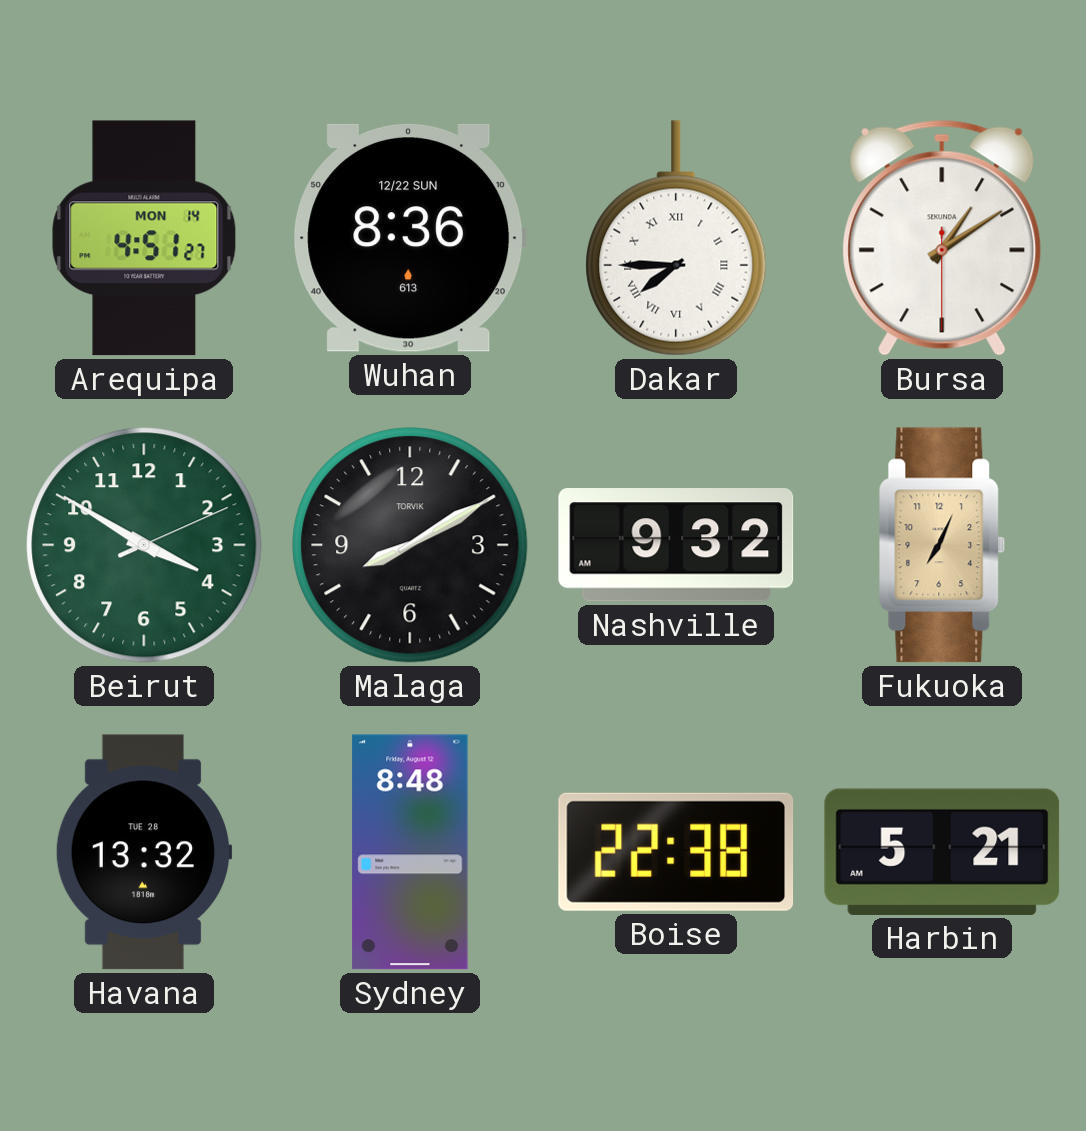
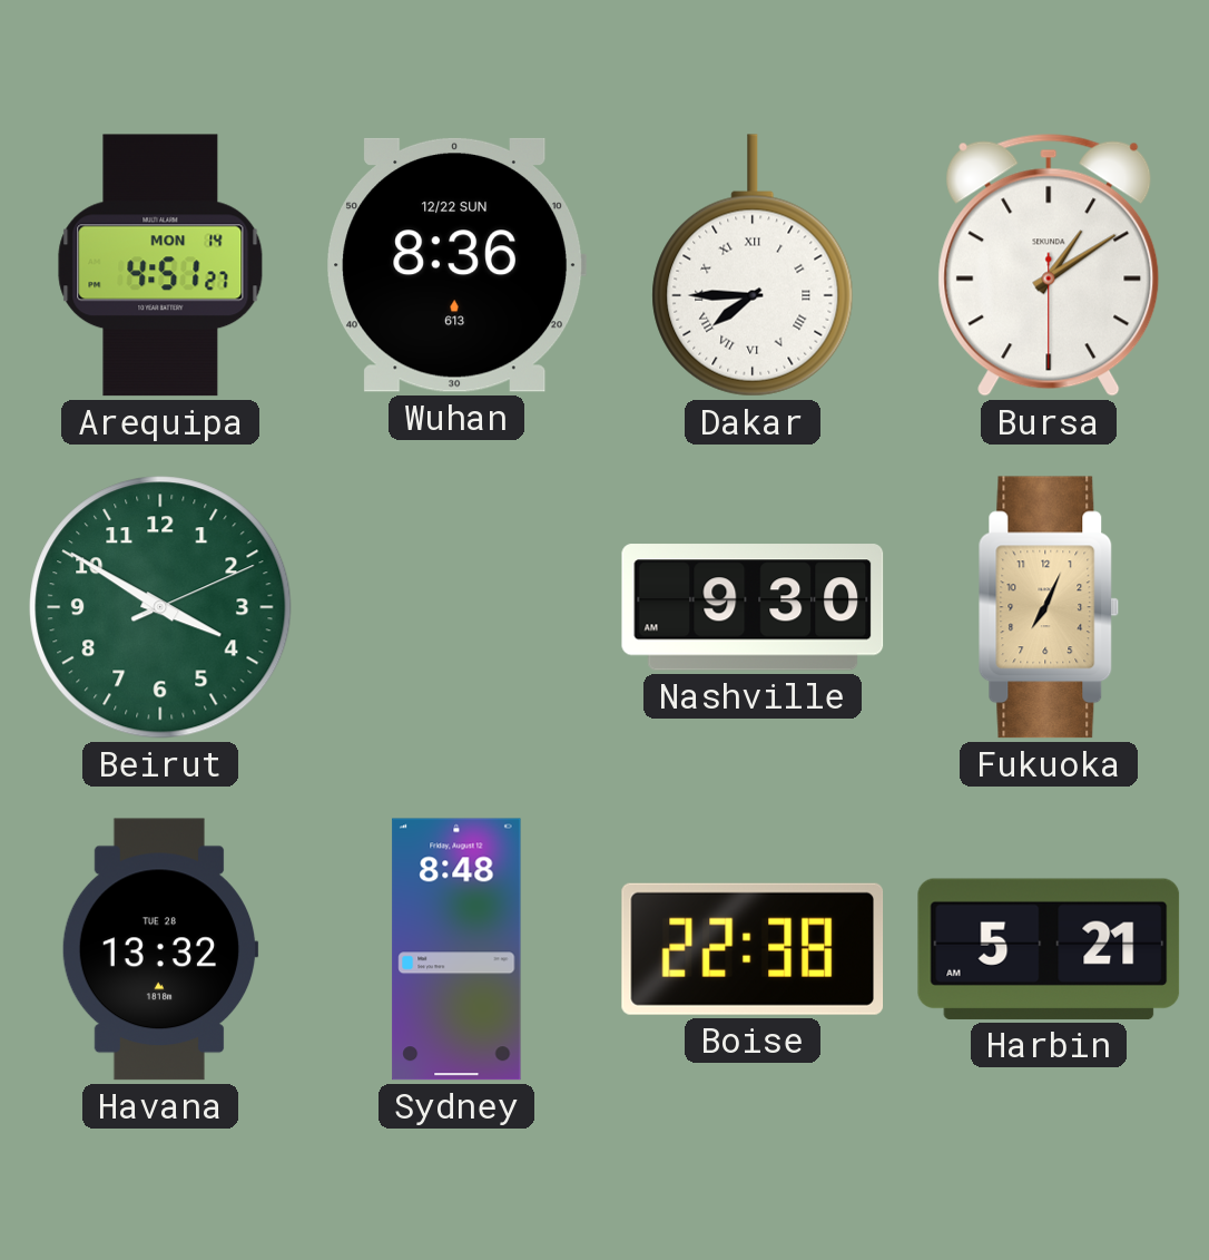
Malaga: 8:10 -> none
Nashville: 9:32 -> 9:30
